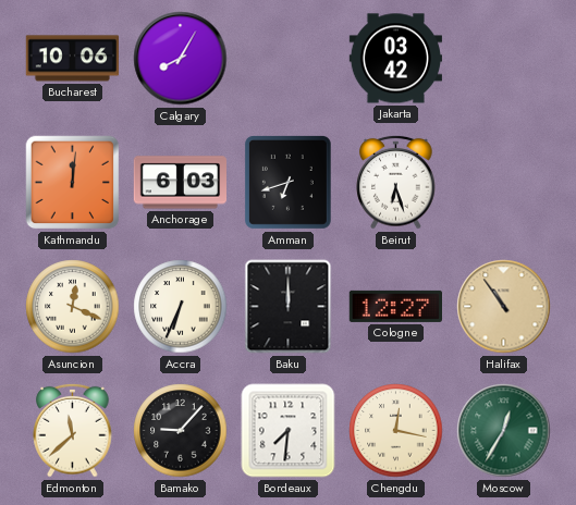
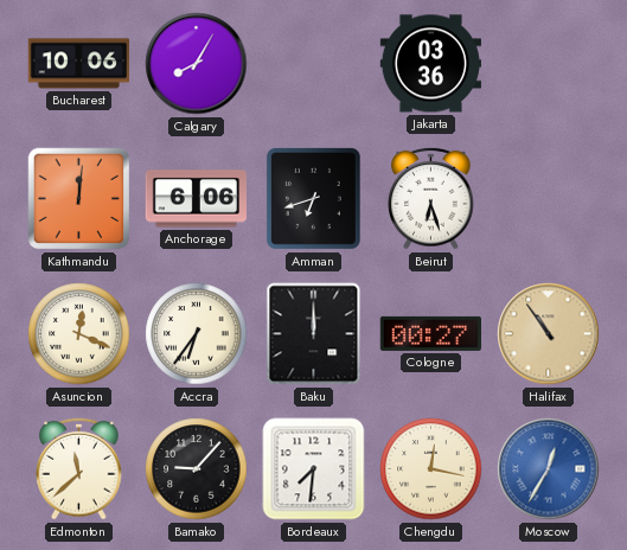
Jakarta: 03:42 -> 03:36
Anchorage: 6:03 -> 6:06
Accra: 6:34 -> 6:36
Cologne: 12:27 -> 00:27
Moscow dial: green -> blue
